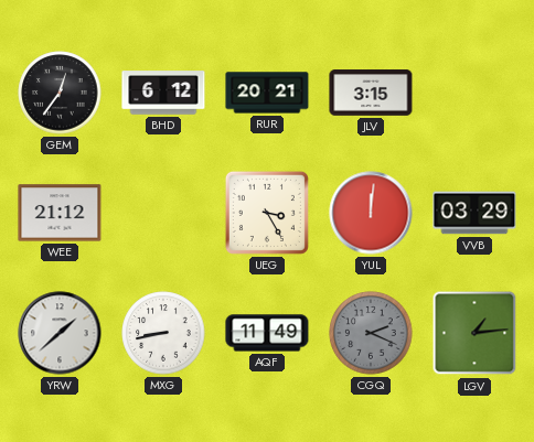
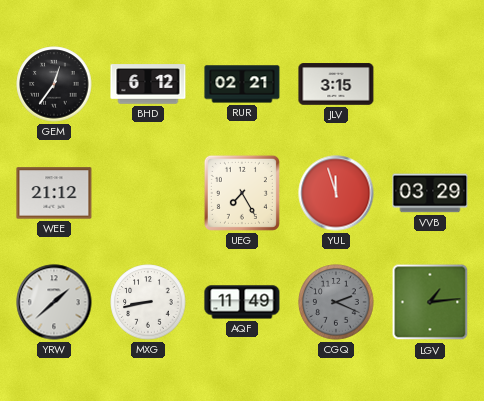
RUR: 20:21 -> 02:21
UEG: 3:25 -> 7:25
YUL: 12:01 -> 11:57
